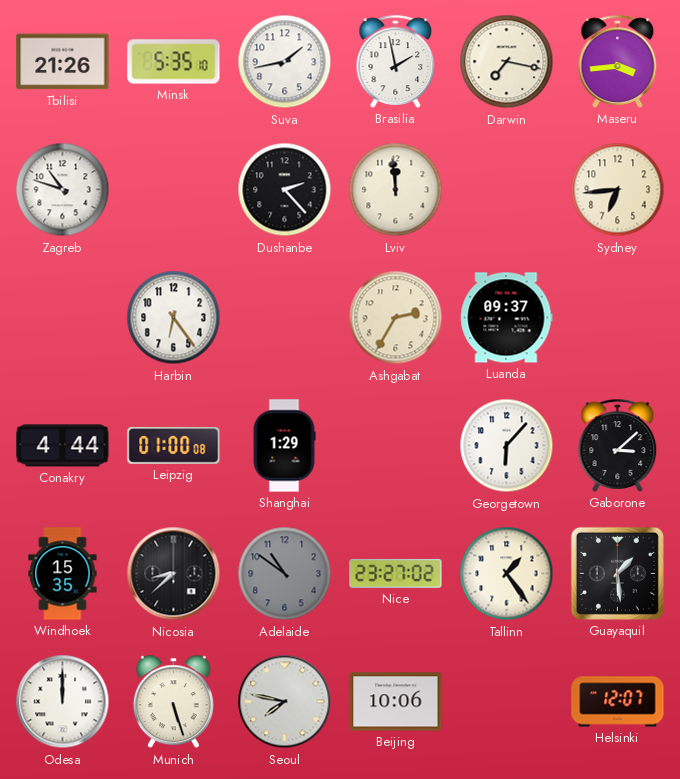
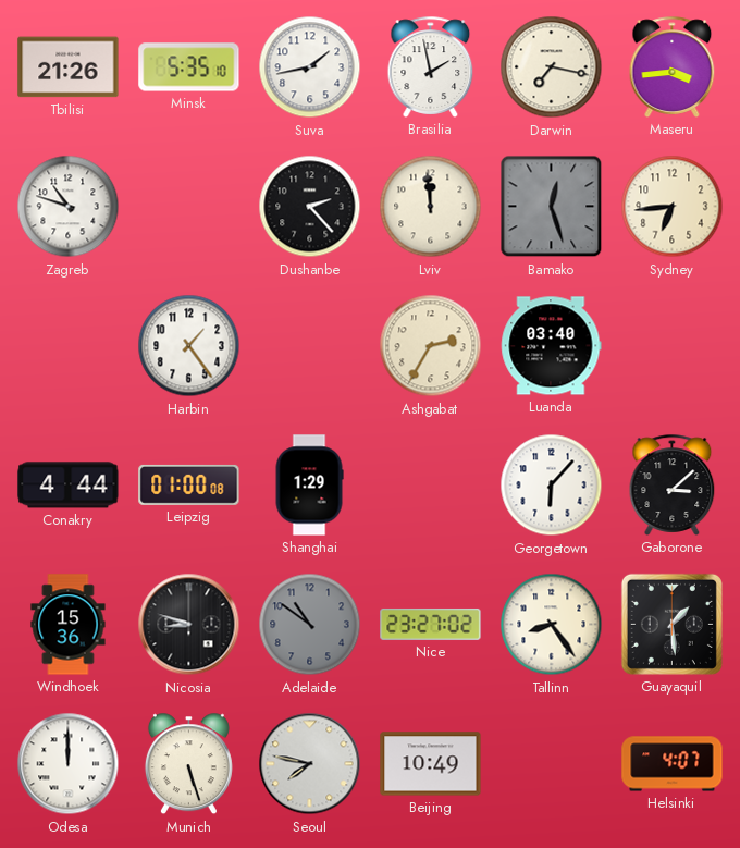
Bamako: none -> 12:27
Harbin: 6:24 -> 1:24
Luanda: 09:37 -> 03:40
Windhoek: 15:35 -> 15:36
Nicosia: 8:38 -> 8:48
Tallinn: 1:24 -> 8:24
Beijing: 10:06 -> 10:49
Helsinki: 12:07 -> 4:07
